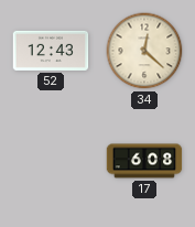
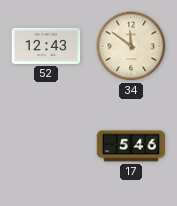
34: 12:22 -> 11:51
17: 6:08 -> 5:46
